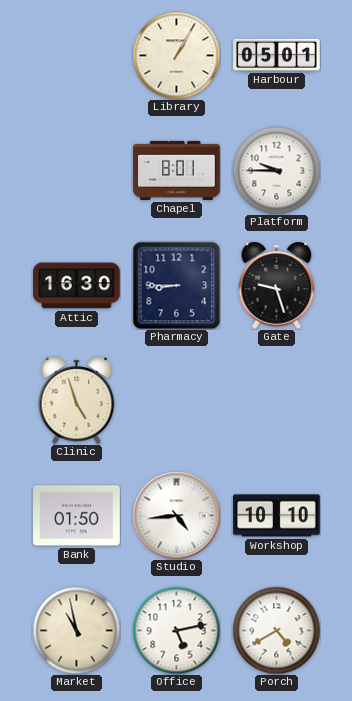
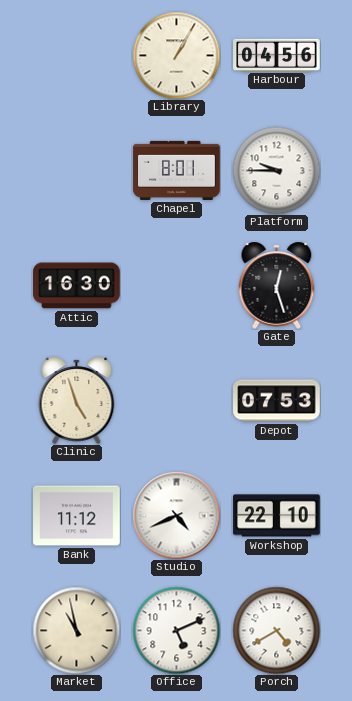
Harbour: 05:01 -> 04:56
Pharmacy: 8:45 -> none
Gate: 9:27 -> 12:27
Depot: none -> 07:53
Bank: 01:50 -> 11:12
Studio: 4:44 -> 4:41
Workshop: 10:10 -> 22:10
Office: 5:13 -> 5:11
